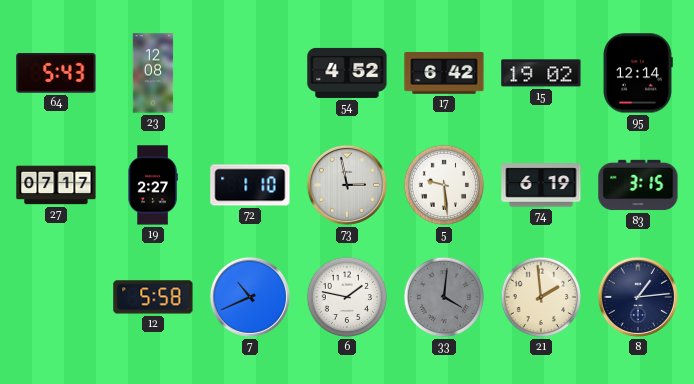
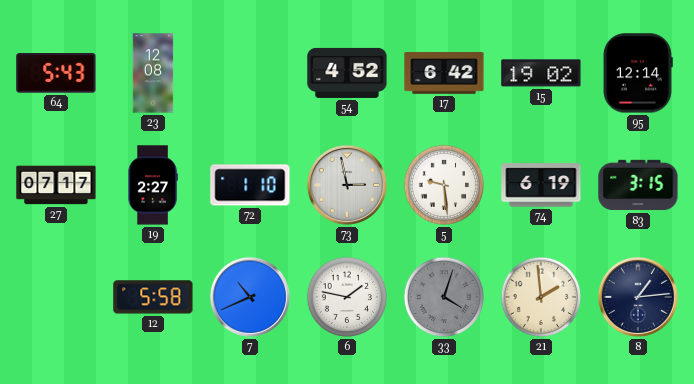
33: 4:01 -> 4:03
